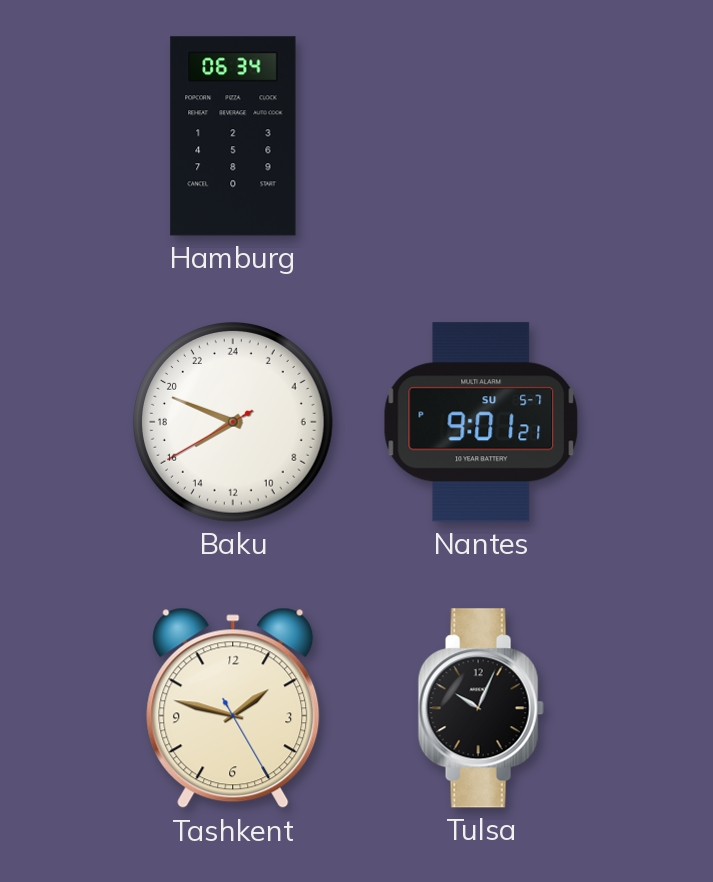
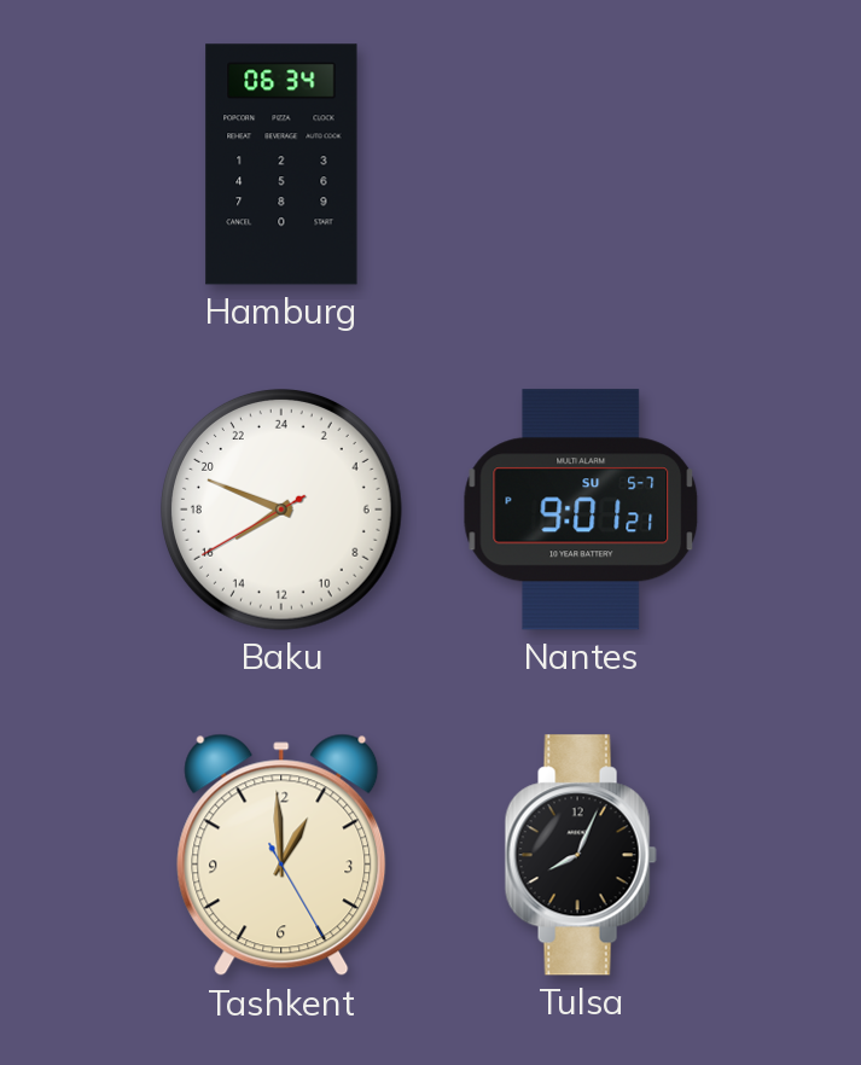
Tashkent: 1:47 -> 12:59
Tulsa: 10:04 -> 8:04
